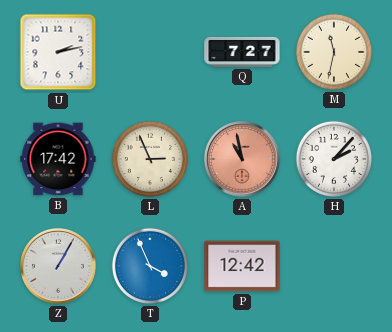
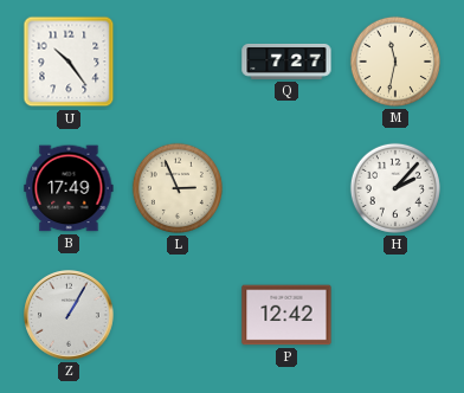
U: 2:13 -> 10:24
B: 17:42 -> 17:49
A: 10:58 -> none
T: 3:56 -> none
